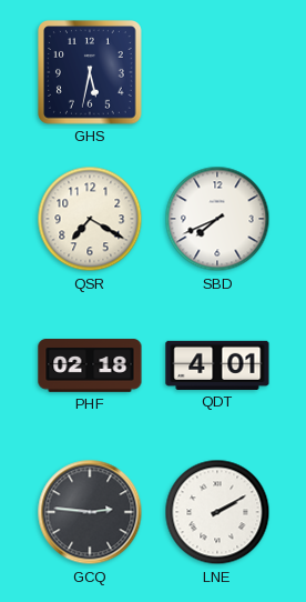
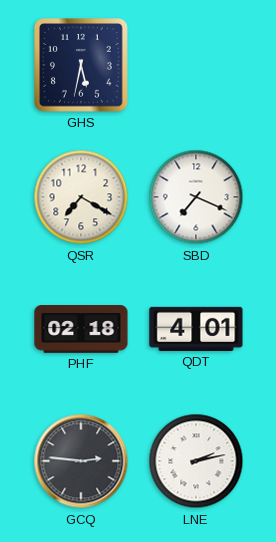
SBD: 7:41 -> 7:19
LNE: 2:10 -> 2:13
